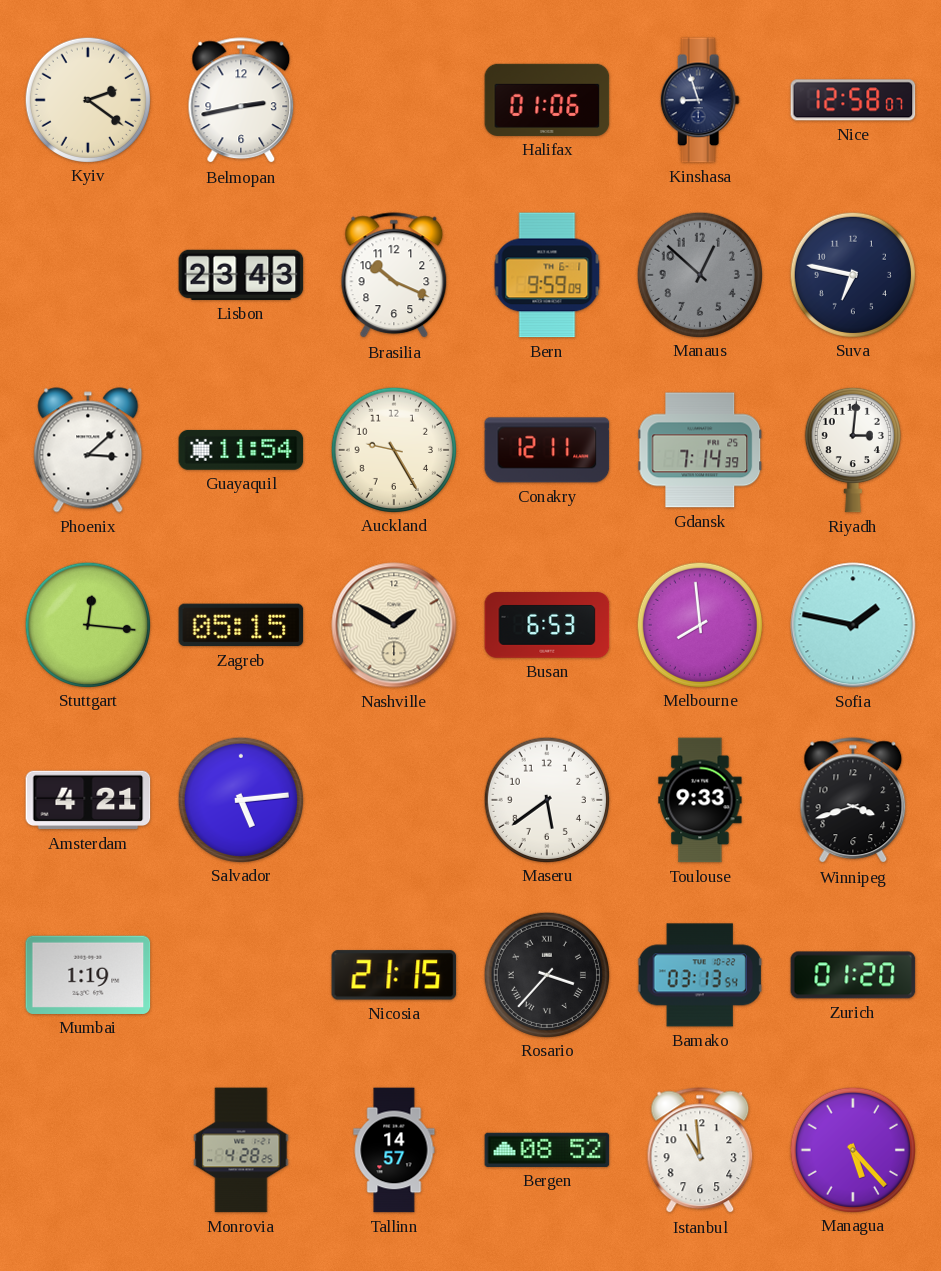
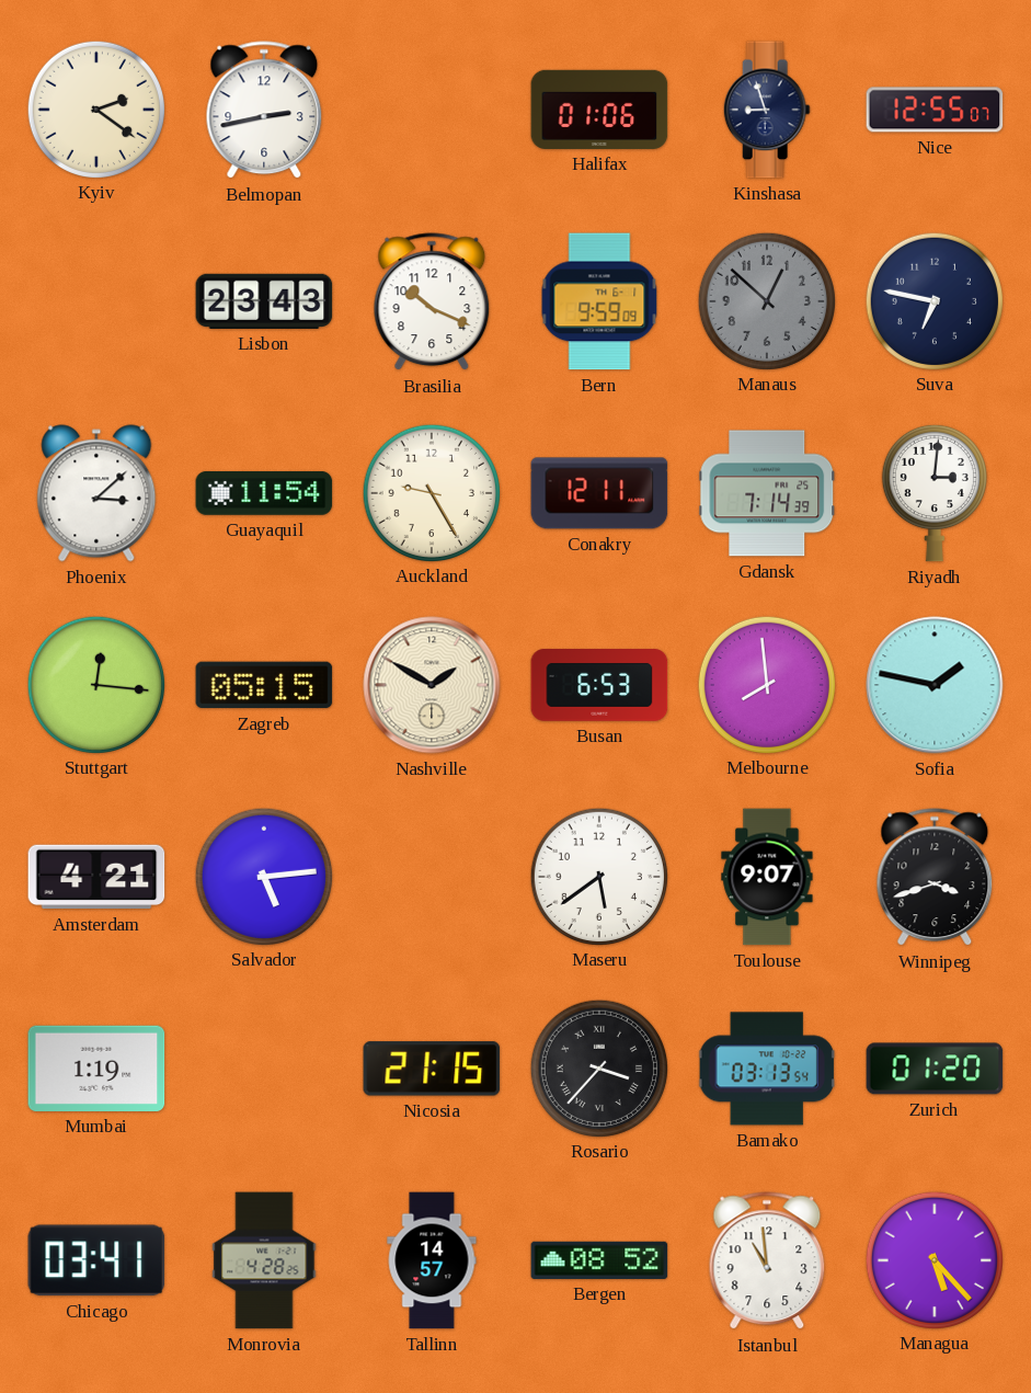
Nice: 12:58 -> 12:55
Toulouse: 9:33 -> 9:07
Chicago: none -> 03:41
